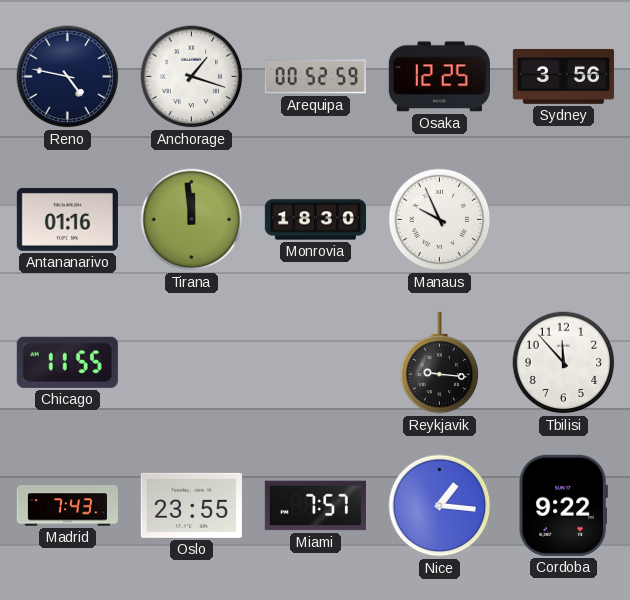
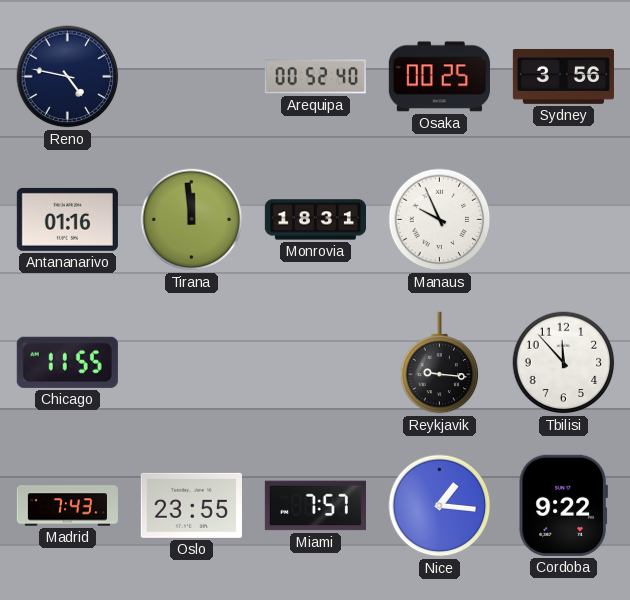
Anchorage: 1:18 -> none
Arequipa: 00:52:59 -> 00:52:40
Osaka: 12:25 -> 00:25
Monrovia: 18:30 -> 18:31
